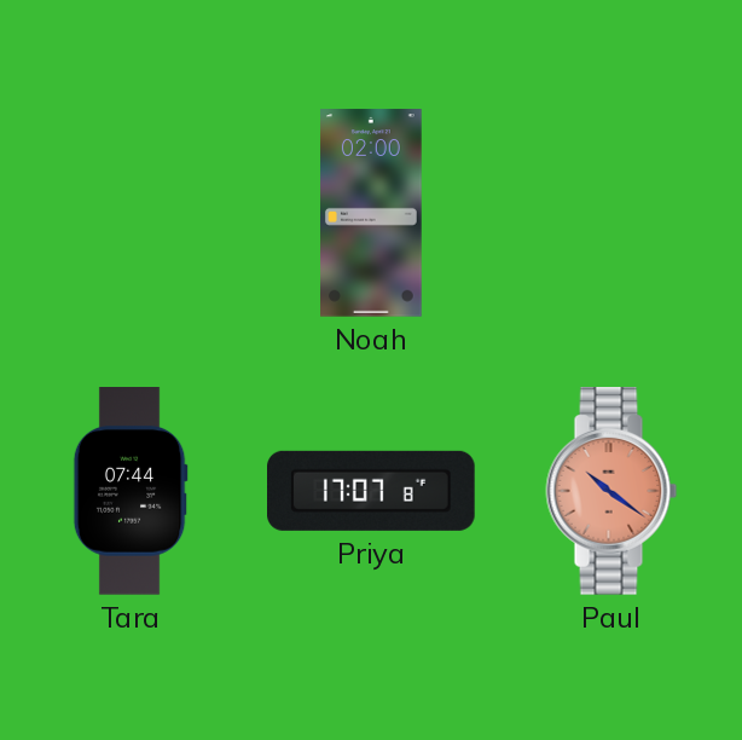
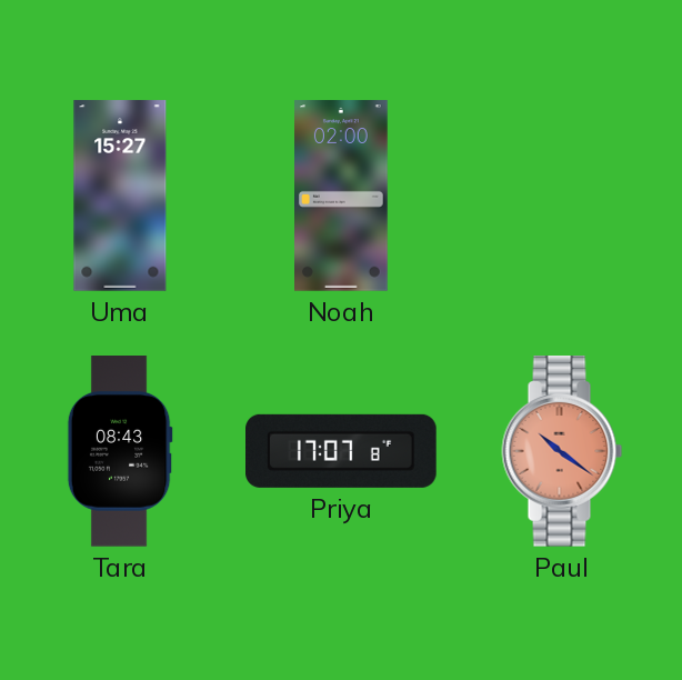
Uma: none -> 15:27
Tara: 07:44 -> 08:43
